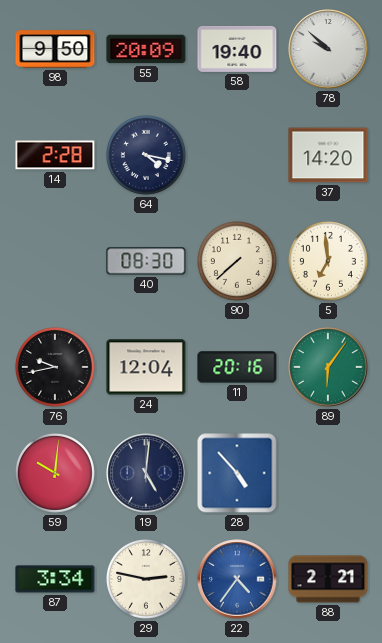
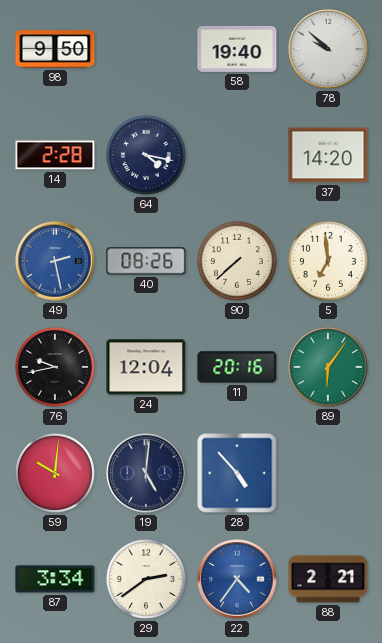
55: 20:09 -> none
49: none -> 2:28
40: 08:30 -> 08:26
29: 2:47 -> 2:39
